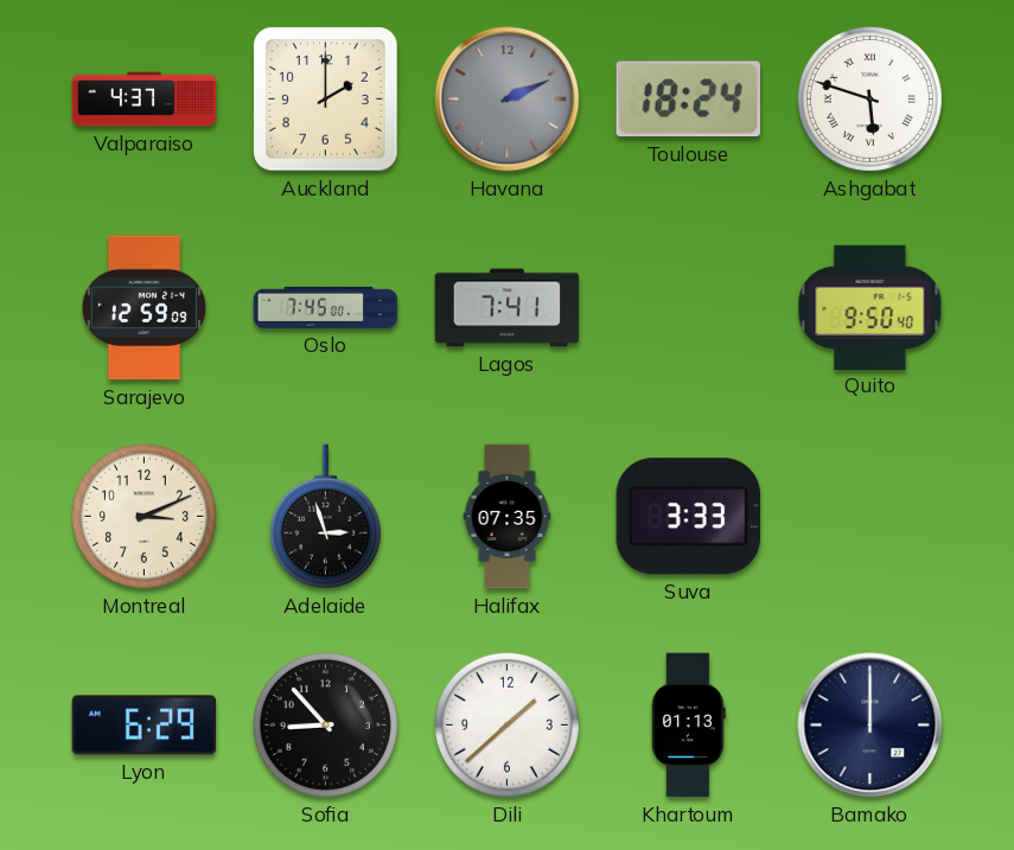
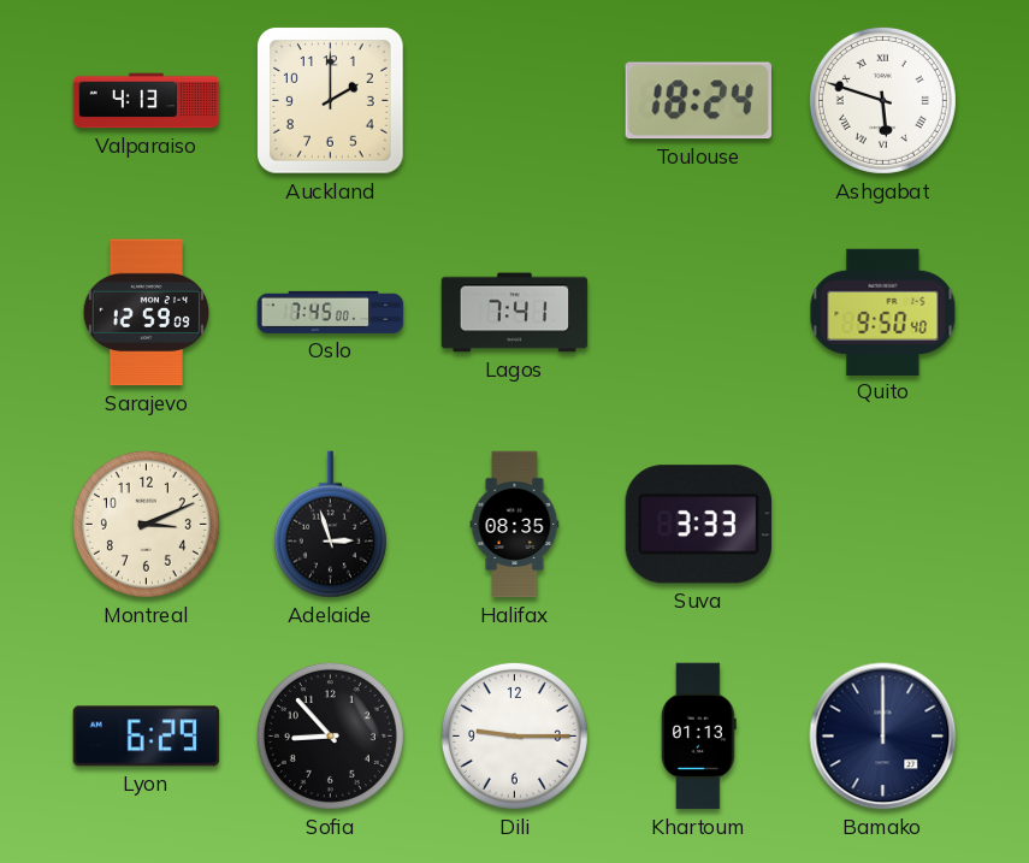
Valparaiso: 4:37 -> 4:13
Havana: 2:11 -> none
Halifax: 07:35 -> 08:35
Dili: 1:38 -> 9:15
